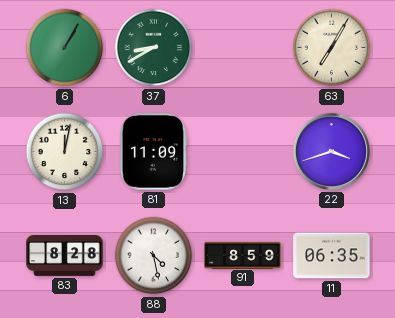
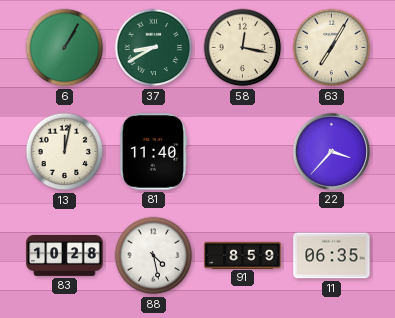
58: none -> 12:17
81: 11:09 -> 11:40
22: 3:42 -> 3:37
83: 8:28 -> 10:28
